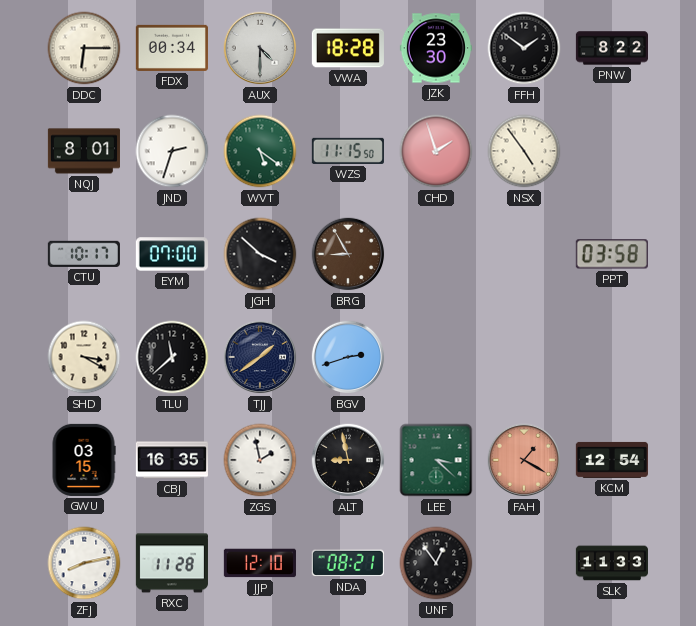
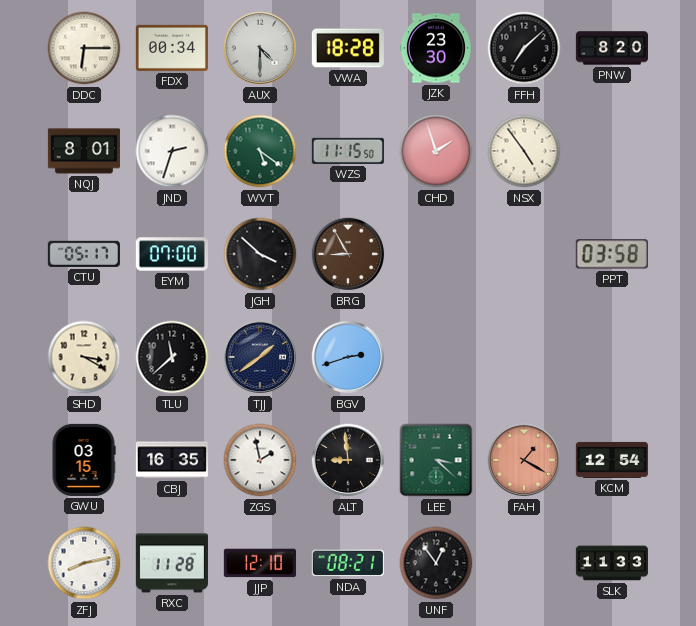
FFH: 1:51 -> 7:08
PNW: 8:22 -> 8:20
CTU: 10:17 -> 05:17
ALT: 8:58 -> 8:59
